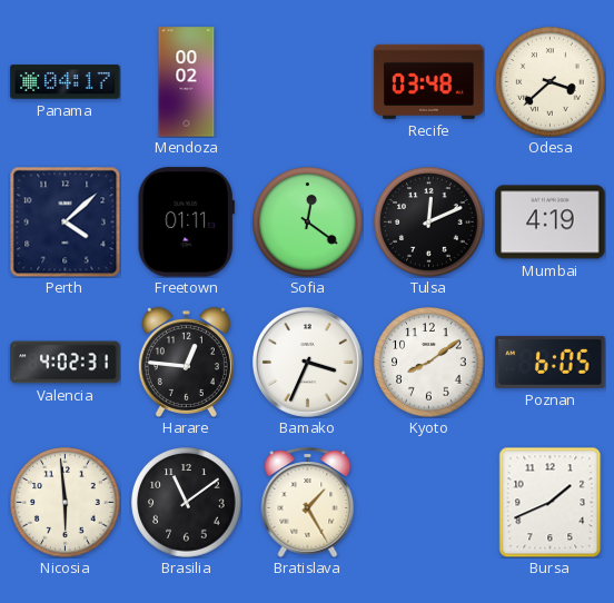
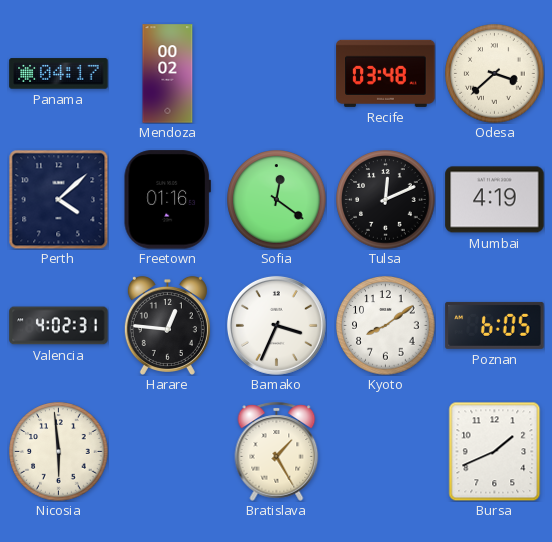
Freetown: 01:11 -> 01:16
Brasilia: 11:09 -> none
